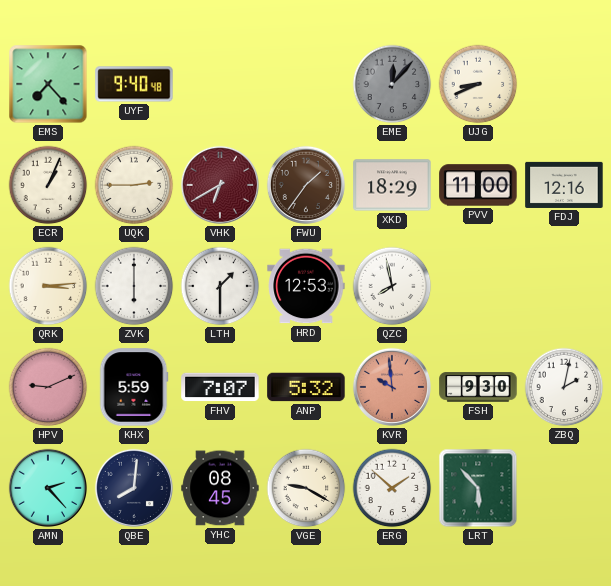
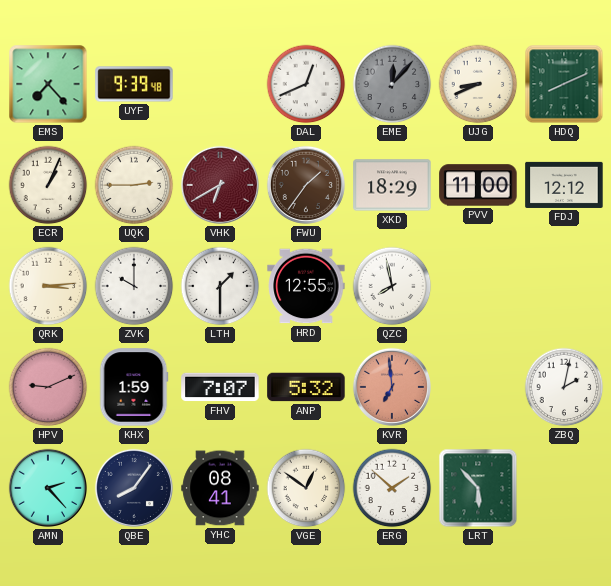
UYF: 9:40 -> 9:39
DAL: none -> 12:41
HDQ: none -> 8:11
FDJ: 12:16 -> 12:12
ZVK: 6:00 -> 10:00
HRD: 12:53 -> 12:55
KHX: 5:59 -> 1:59
KVR: 9:59 -> 6:59
FSH: 9:30 -> none
QBE: 8:01 -> 8:06
YHC: 08:45 -> 08:41
VGE: 9:20 -> 12:51
